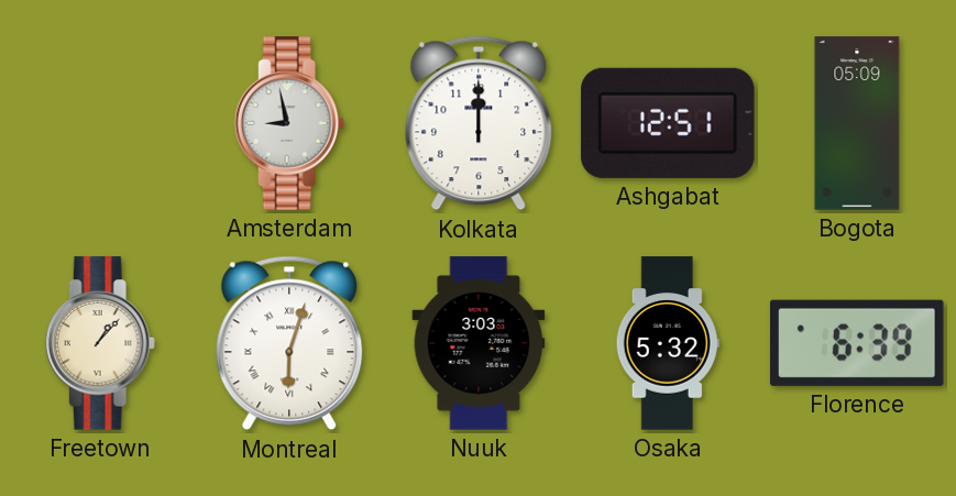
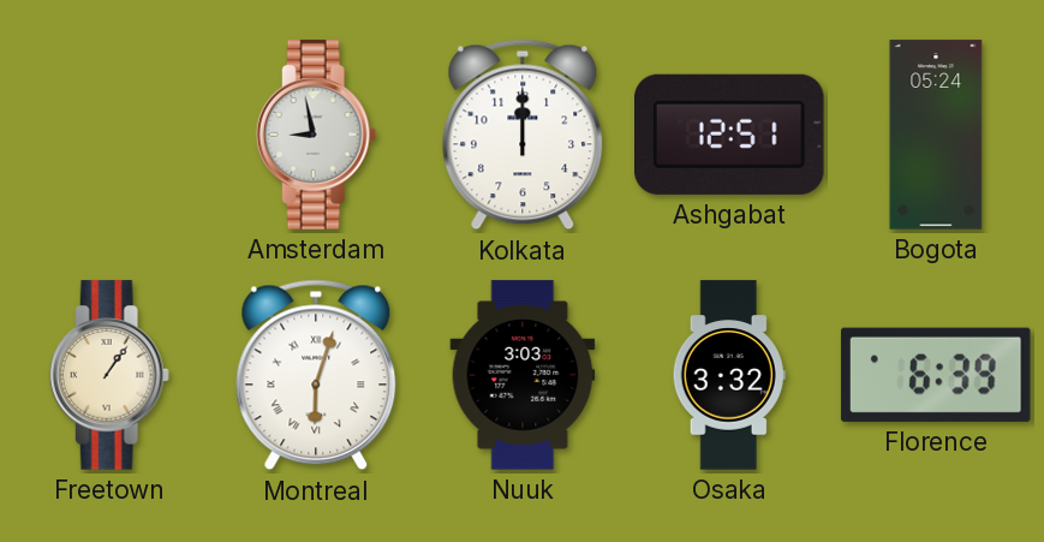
Bogota: 05:09 -> 05:24
Freetown: 1:07 -> 1:06
Osaka: 5:32 -> 3:32
